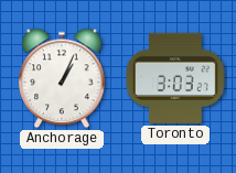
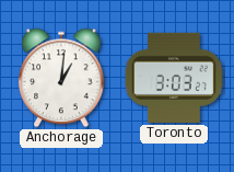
Anchorage: 1:04 -> 1:01
